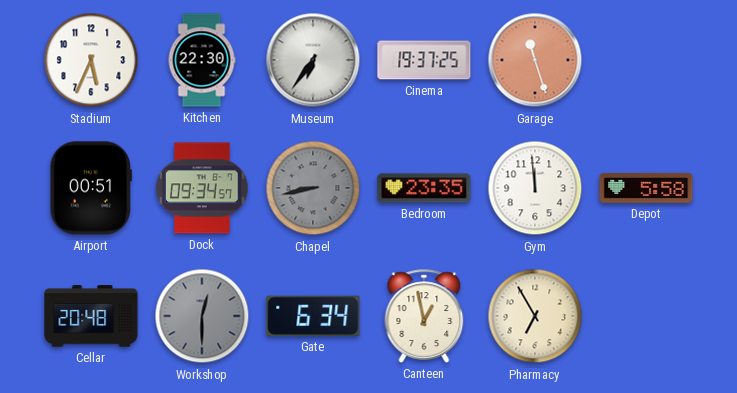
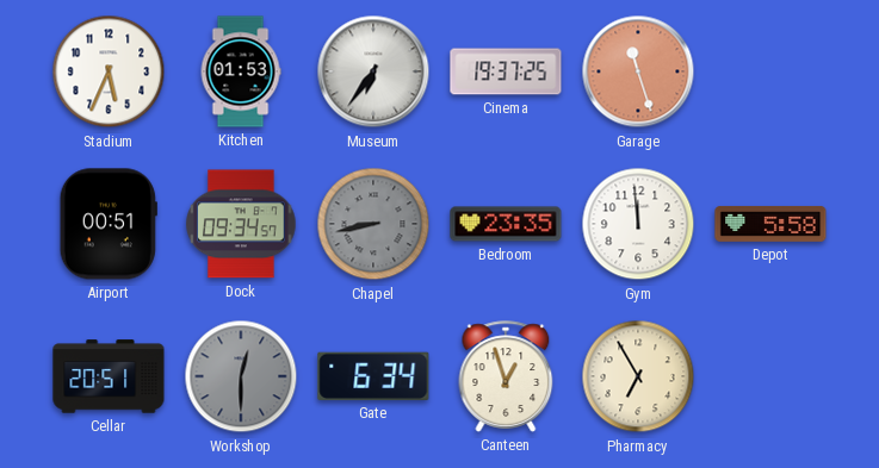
Kitchen: 22:30 -> 01:53
Cellar: 20:48 -> 20:51
Canteen: 12:58 -> 12:57
